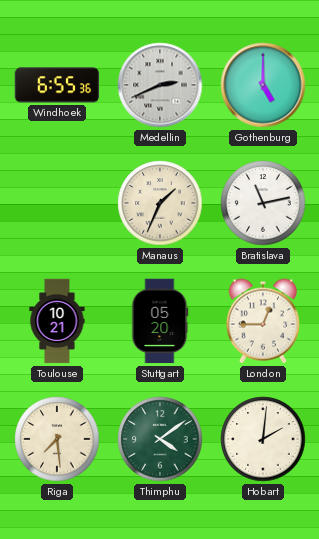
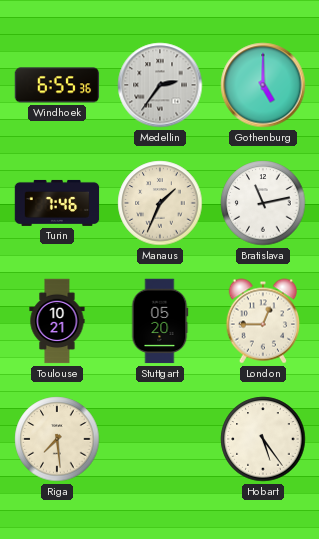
Medellin: 2:41 -> 2:36
Turin: none -> 7:46
Thimphu: 4:09 -> none
Hobart: 2:01 -> 5:24
